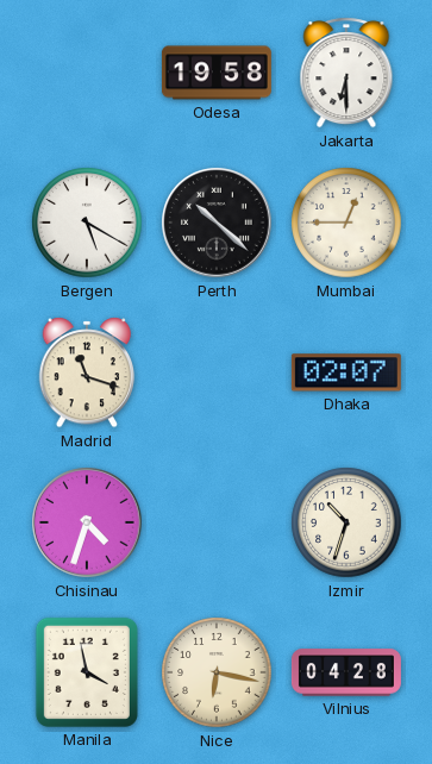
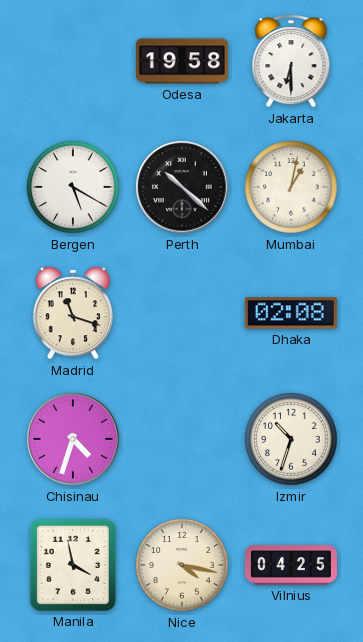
Mumbai: 12:45 -> 1:02
Dhaka: 02:07 -> 02:08
Nice: 6:17 -> 4:17
Vilnius: 04:28 -> 04:25
